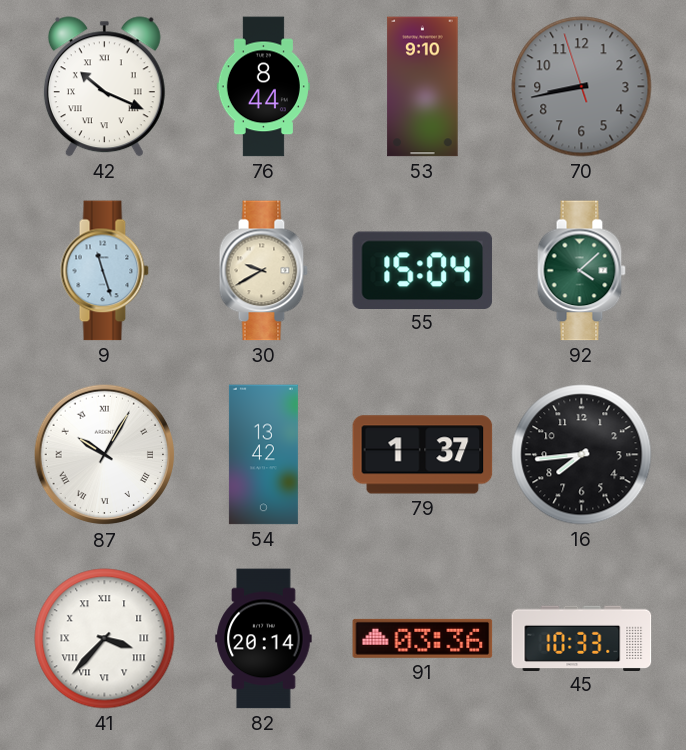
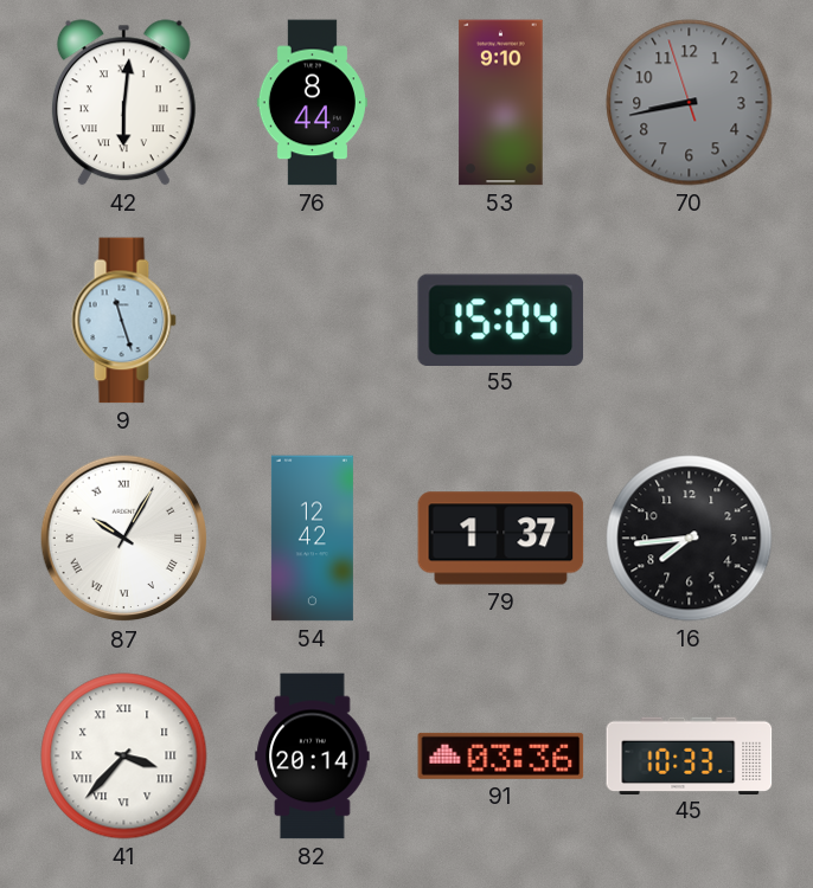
42: 10:19 -> 6:01
30: 9:40 -> none
92: 4:08 -> none
54: 13:42 -> 12:42
